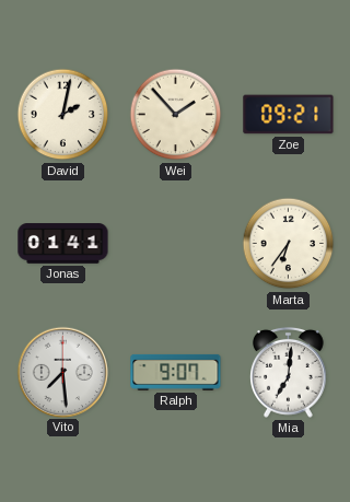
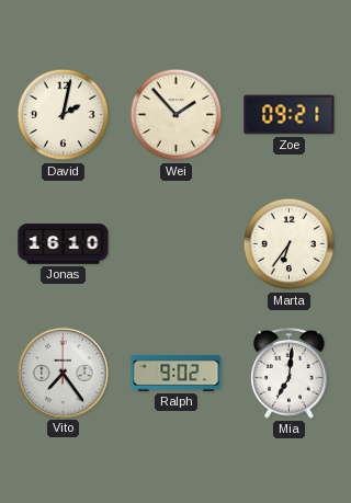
Jonas: 01:41 -> 16:10
Vito: 7:29 -> 7:24
Ralph: 9:07 -> 9:02
